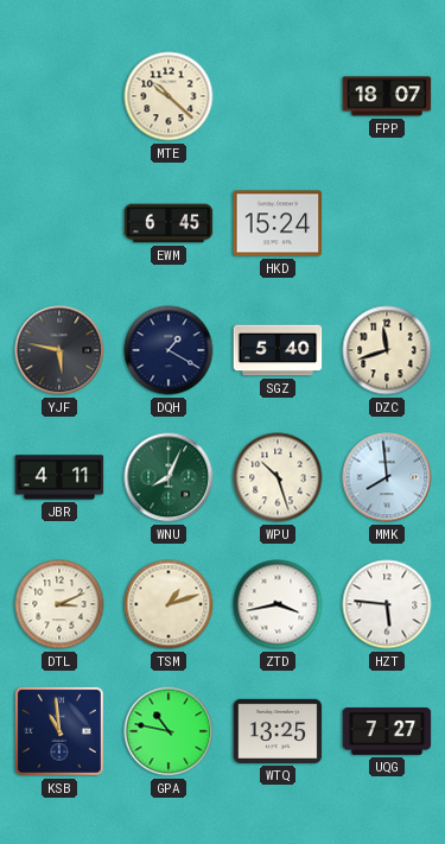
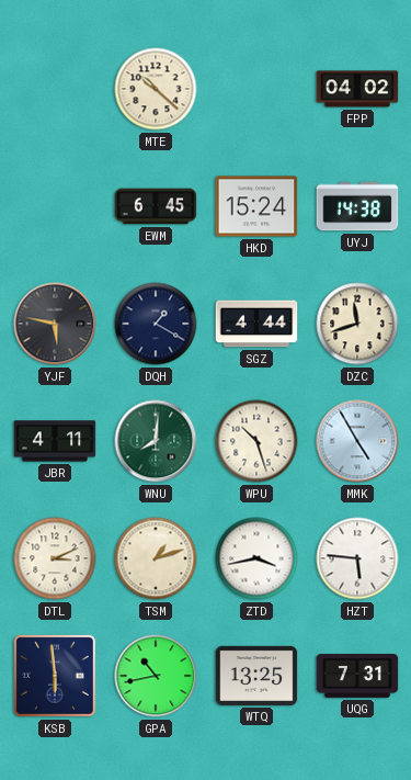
FPP: 18:07 -> 04:02
UYJ: none -> 14:38
SGZ: 5:40 -> 4:44
WNU: 8:04 -> 8:01
MMK: 7:59 -> 4:55
KSB: 10:59 -> 5:59
GPA: 10:47 -> 10:43
UQG: 7:27 -> 7:31
